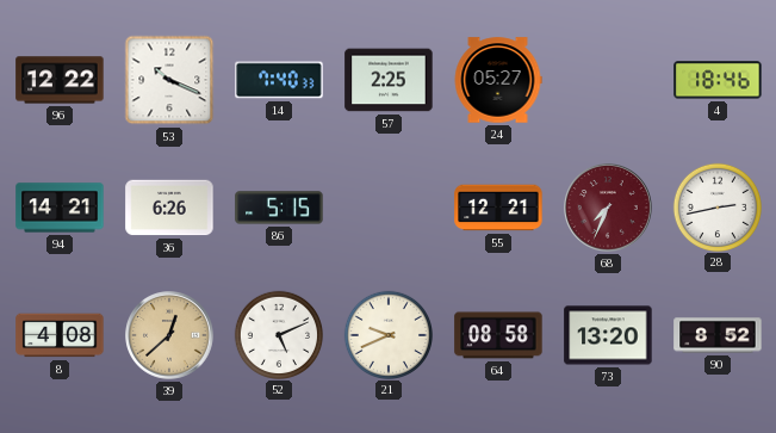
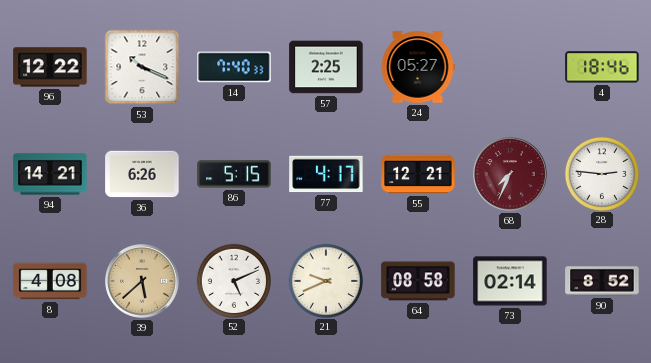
77: none -> 4:17
28: 2:43 -> 2:46
39: 12:38 -> 5:38
73: 13:20 -> 02:14
